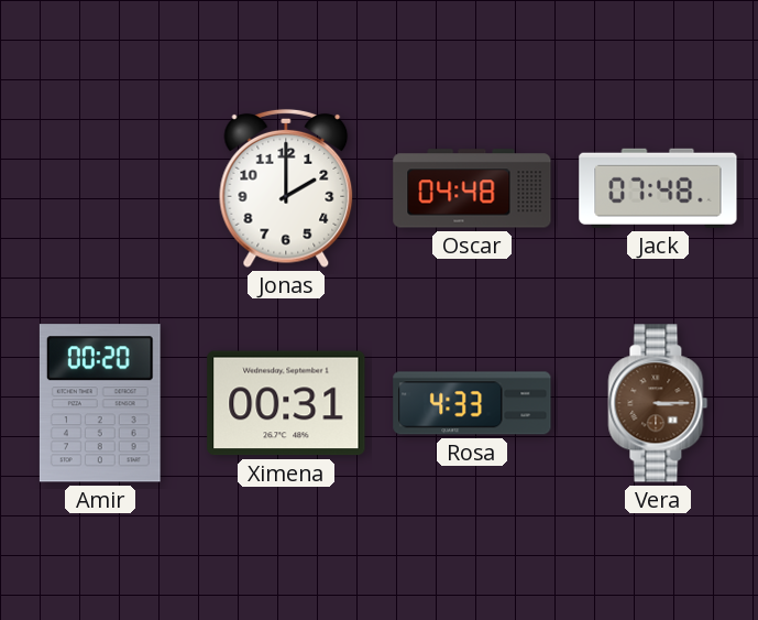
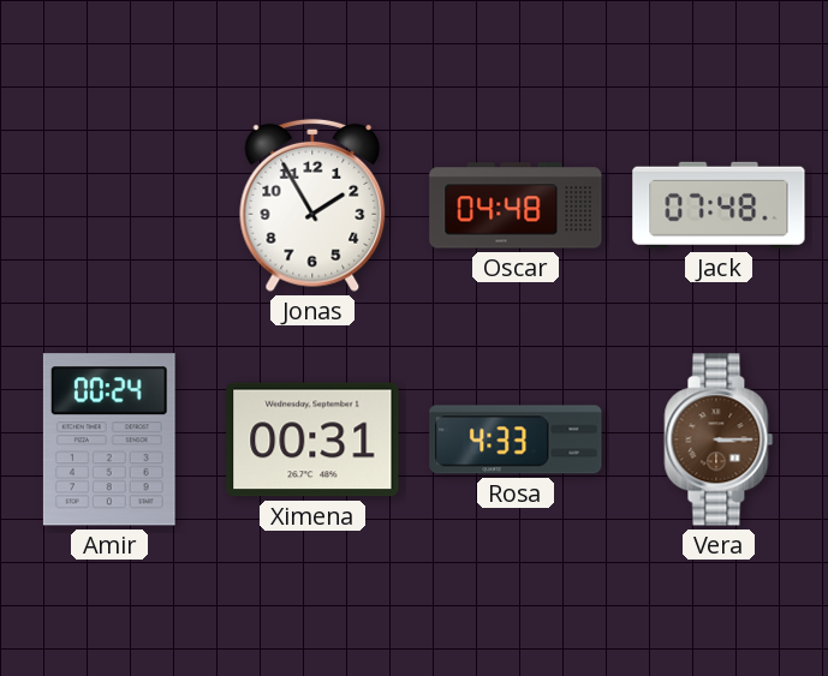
Jonas: 2:00 -> 1:55
Amir: 00:20 -> 00:24
